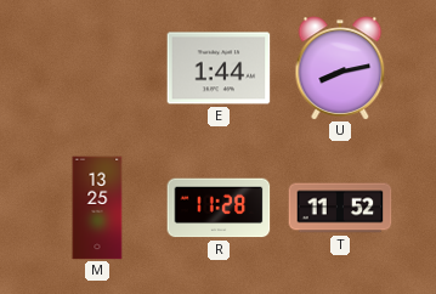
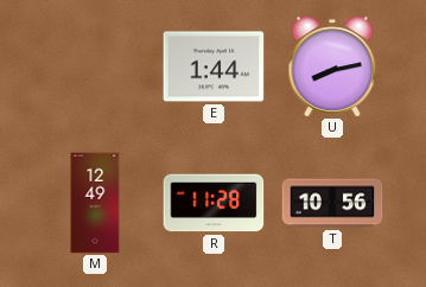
M: 13:25 -> 12:49
T: 11:52 -> 10:56
